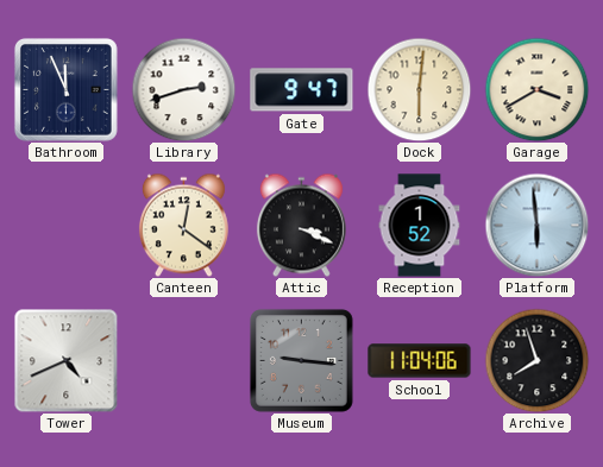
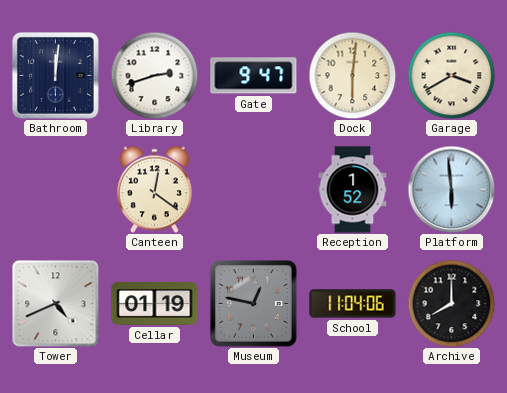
Bathroom: 11:56 -> 12:01
Attic: 3:19 -> none
Cellar: none -> 01:19
Museum: 9:16 -> 12:47
Archive: 7:57 -> 8:00
